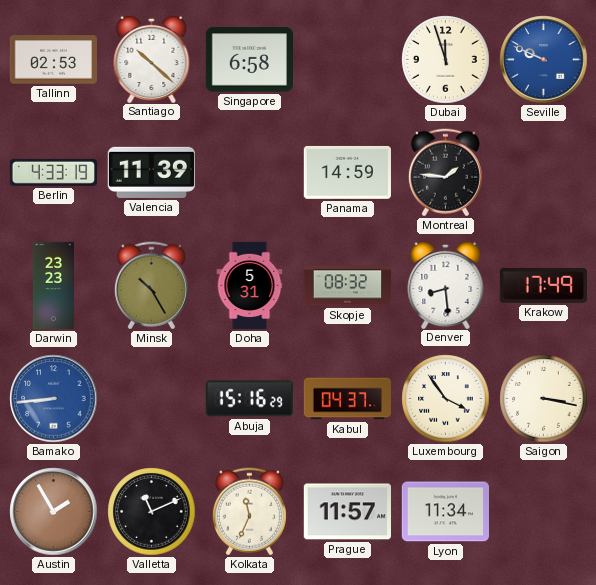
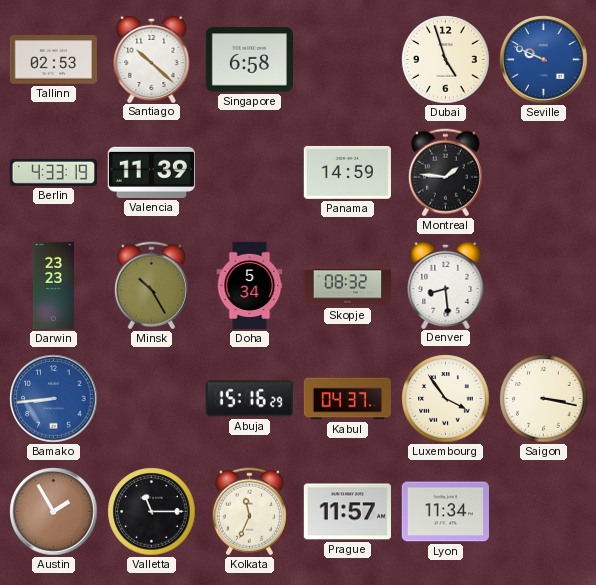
Dubai: 11:57 -> 4:57
Doha: 5:31 -> 5:34
Krakow: 17:49 -> none
Valletta: 11:11 -> 11:15
